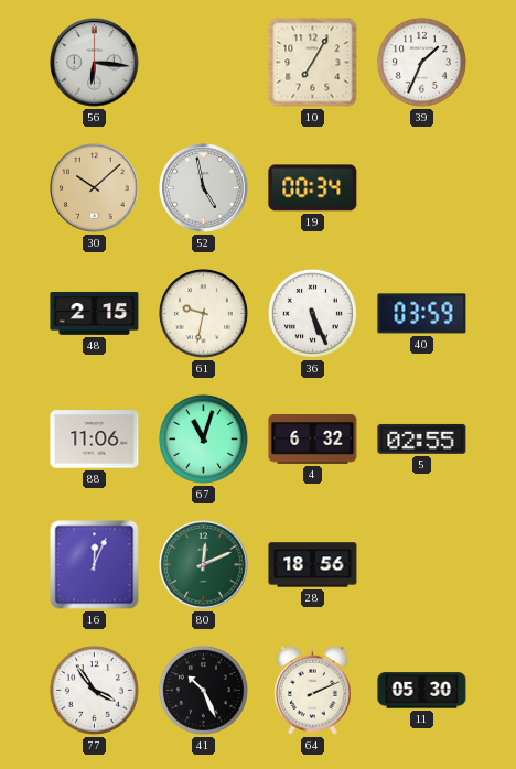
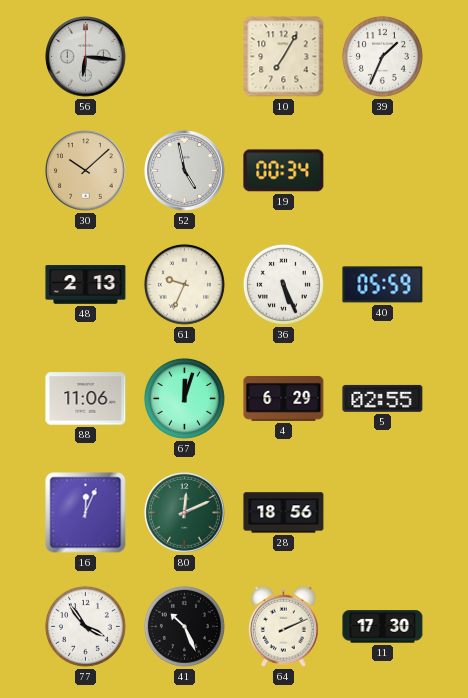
48: 2:15 -> 2:13
61: 9:32 -> 9:34
40: 03:59 -> 05:59
67: 11:03 -> 12:03
4: 6:32 -> 6:29
11: 05:30 -> 17:30
